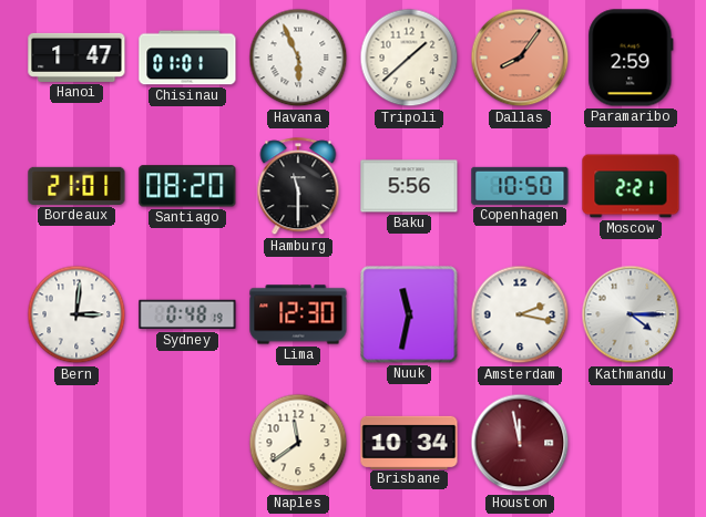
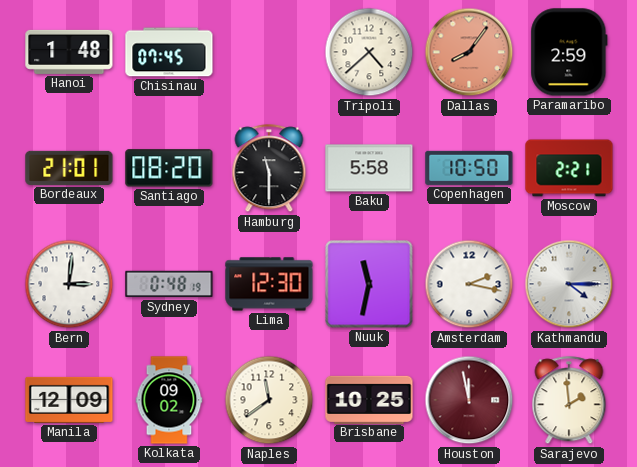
Hanoi: 1:47 -> 1:48
Chisinau: 01:01 -> 07:45
Havana: 5:56 -> none
Tripoli: 1:38 -> 4:38
Baku: 5:56 -> 5:58
Manila: none -> 12:09
Kolkata: none -> 09:02
Brisbane: 10:34 -> 10:25
Sarajevo: none -> 1:59
